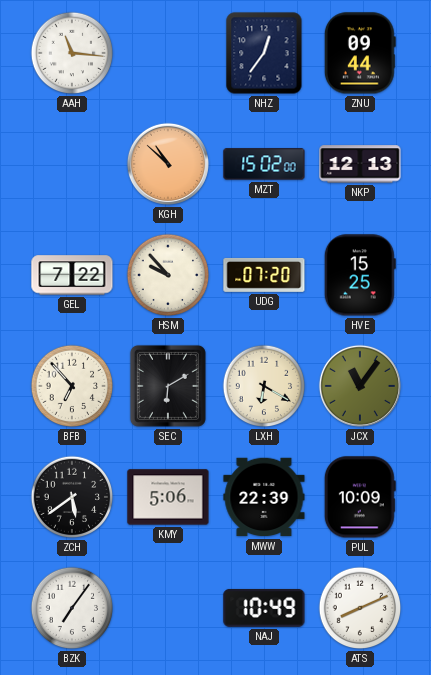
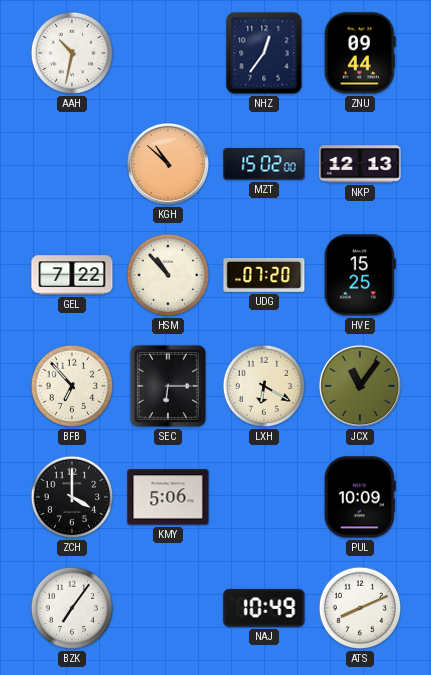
AAH: 11:16 -> 10:32
HSM: 9:53 -> 10:53
SEC: 6:10 -> 6:15
ZCH: 5:39 -> 4:00
MWW: 22:39 -> none
